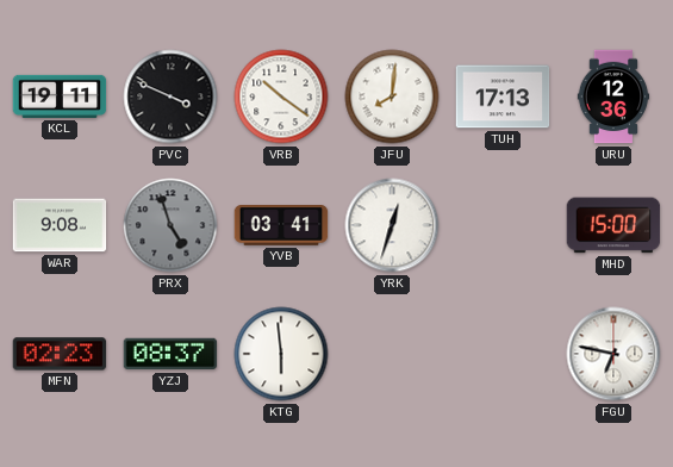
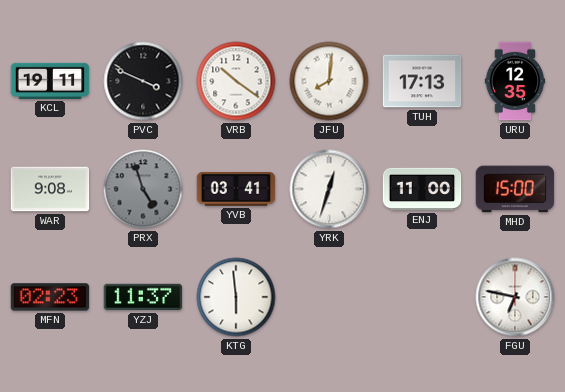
URU: 12:36 -> 12:35
ENJ: none -> 11:00
YZJ: 08:37 -> 11:37
